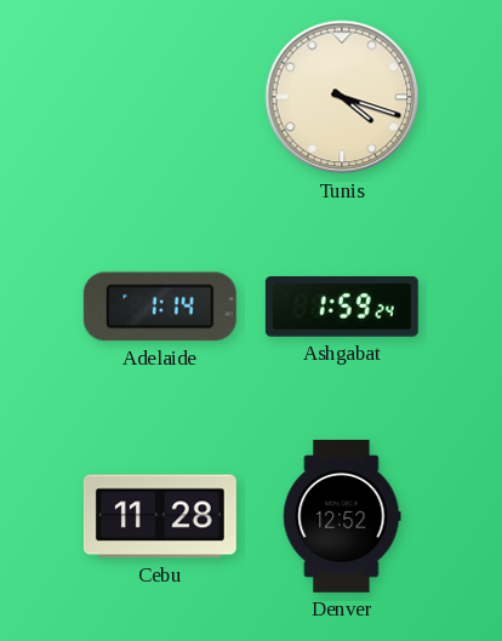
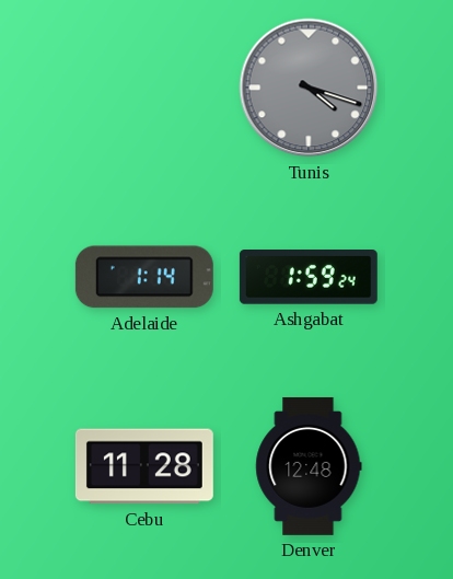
Tunis dial: cream -> grey
Denver: 12:52 -> 12:48
